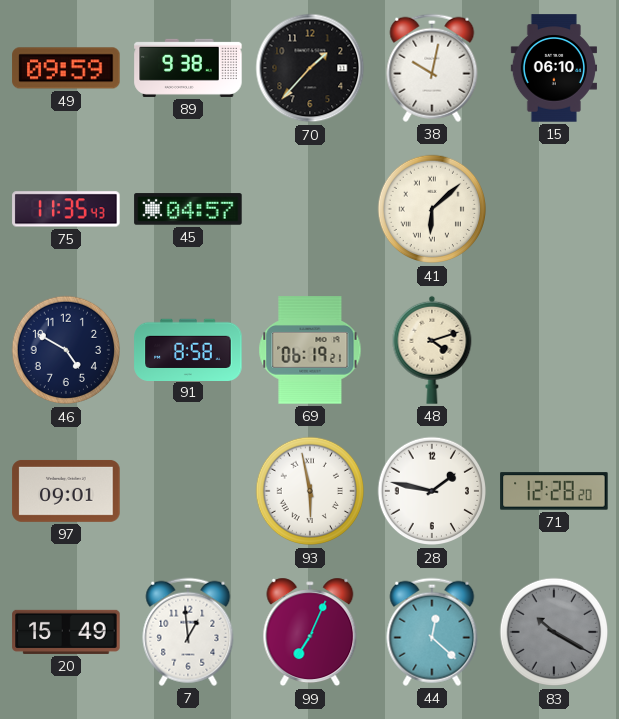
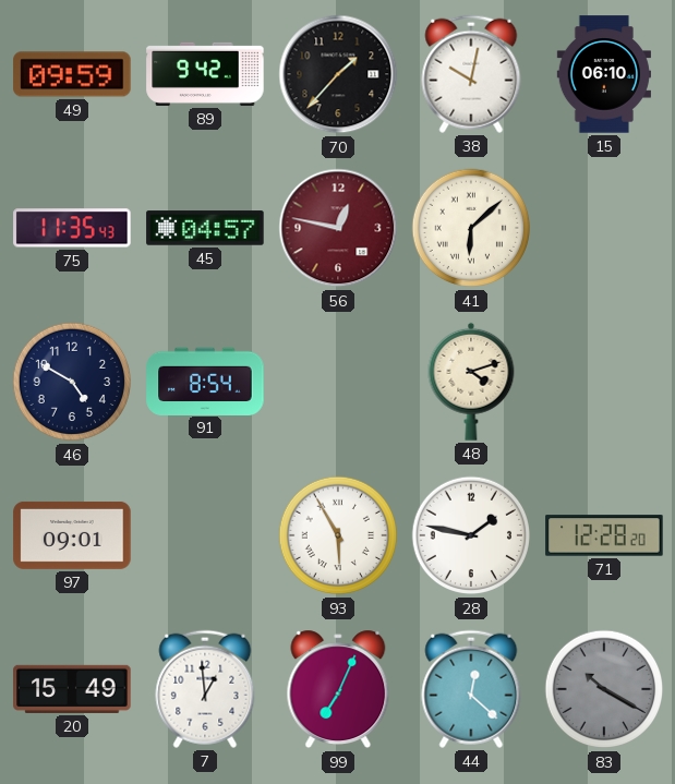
89: 9:38 -> 9:42
56: none -> 12:47
91: 8:58 -> 8:54
69: 06:19 -> none
93: 5:58 -> 5:55
